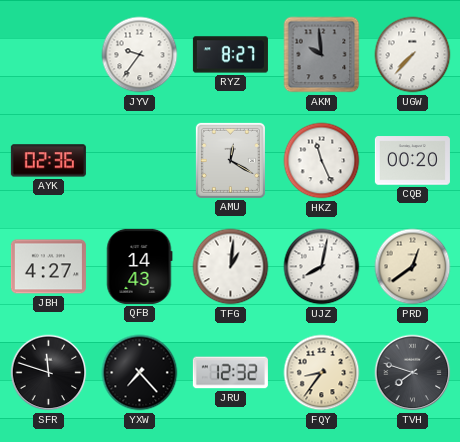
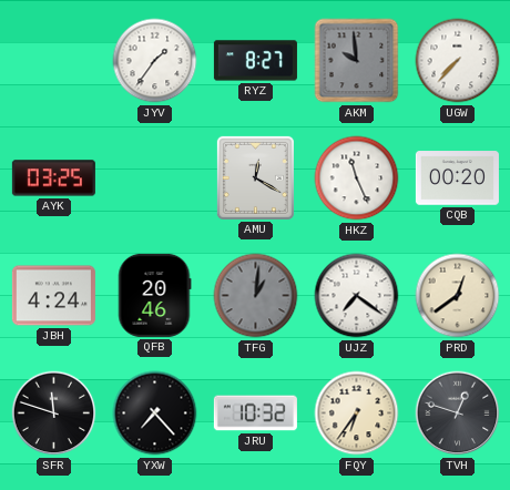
JYV: 9:36 -> 1:36
AYK: 02:36 -> 03:25
JBH: 4:27 -> 4:24
QFB: 14:43 -> 20:46
TFG dial: white -> grey
UJZ: 8:02 -> 7:21
JRU: 12:32 -> 10:32
FQY: 8:36 -> 6:36
TVH: 7:48 -> 12:48
